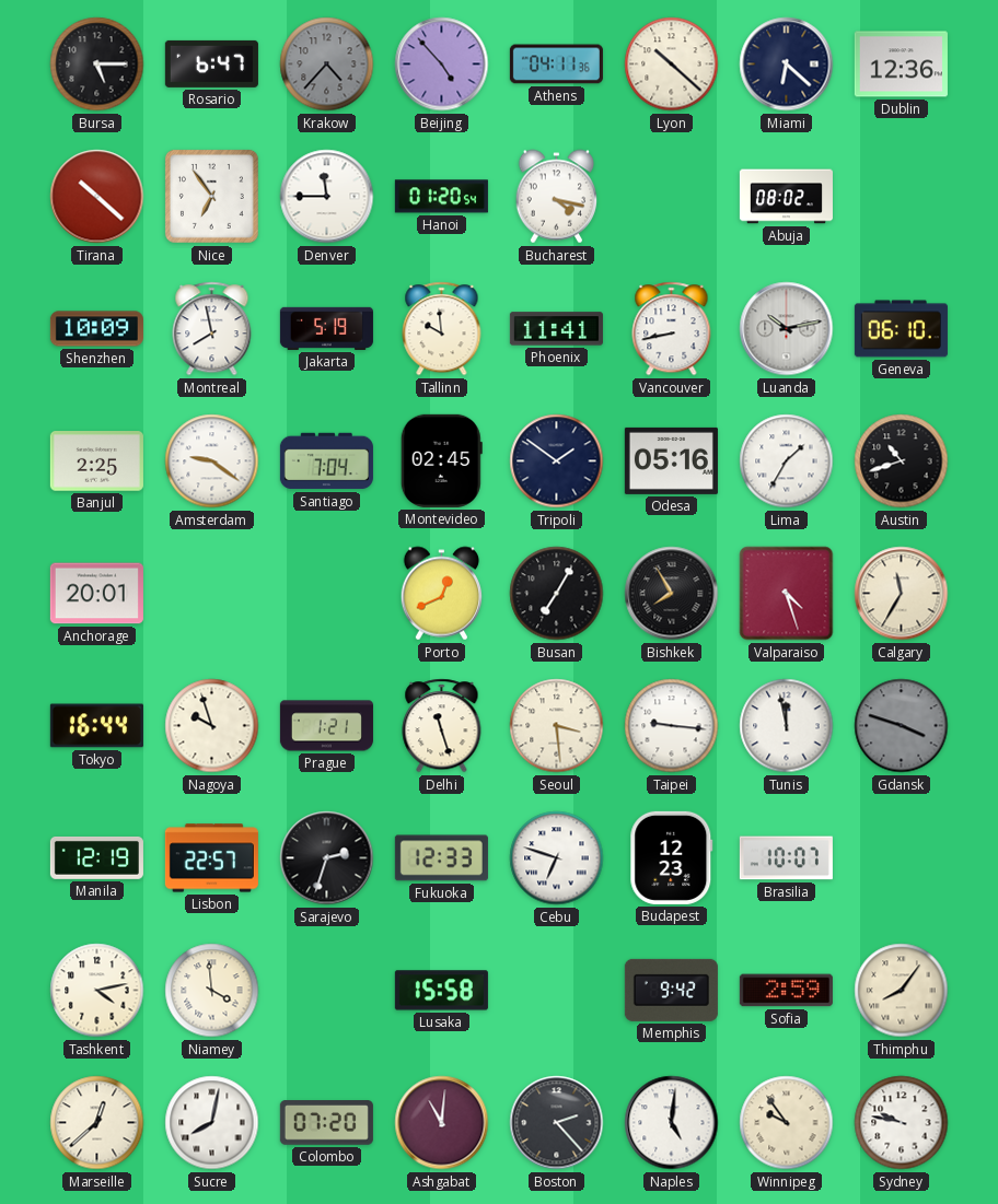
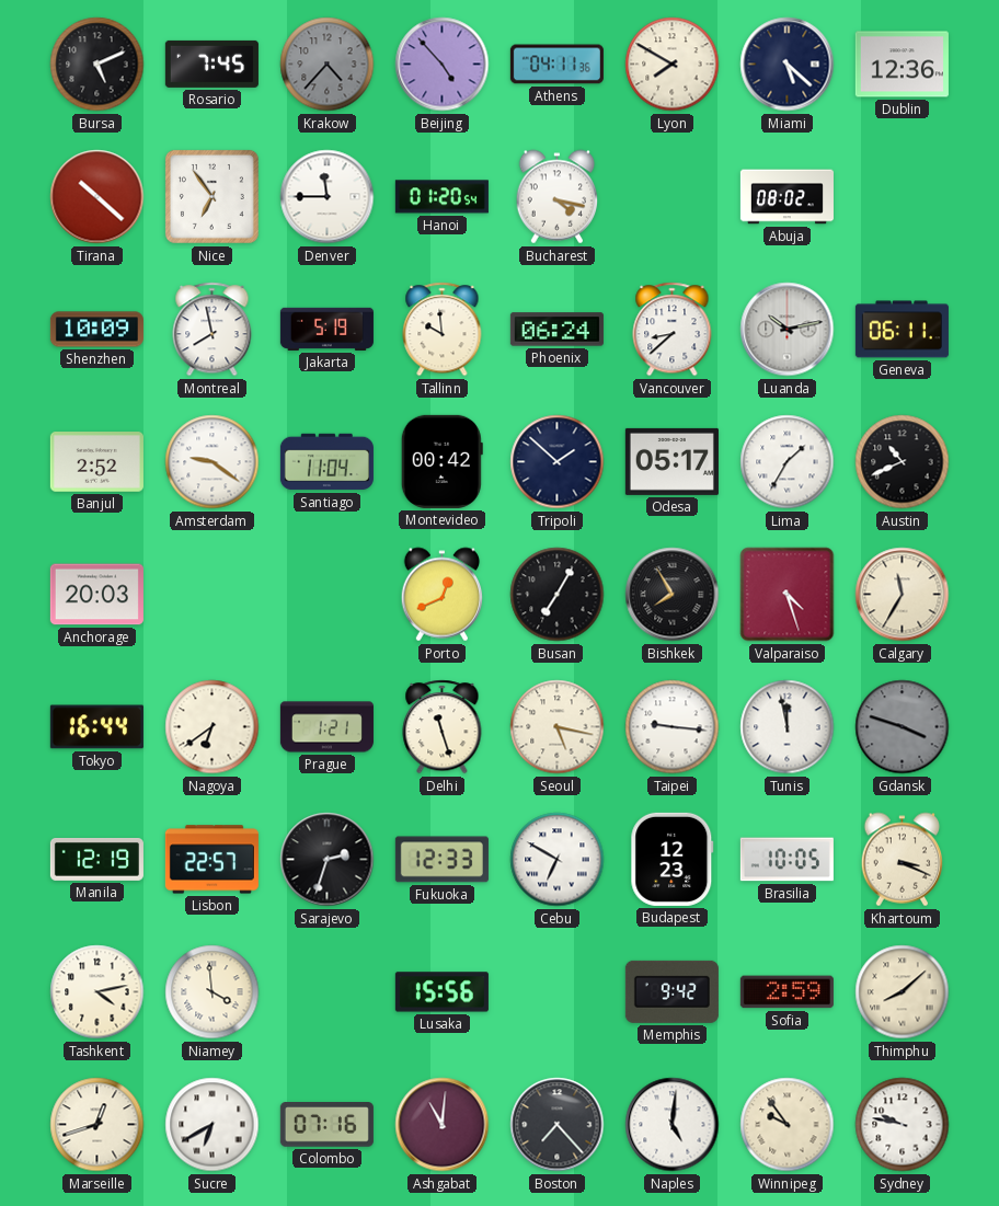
Bursa: 5:15 -> 5:11
Rosario: 6:47 -> 7:45
Lyon: 10:22 -> 7:50
Miami: 6:22 -> 5:22
Phoenix: 11:41 -> 06:24
Vancouver: 8:43 -> 8:38
Geneva: 06:10 -> 06:11
Banjul: 2:25 -> 2:52
Santiago: 7:04 -> 11:04
Montevideo: 02:45 -> 00:42
Tripoli: 1:51 -> 1:52
Odesa: 05:16 -> 05:17
Austin: 10:42 -> 10:41
Anchorage: 20:01 -> 20:03
Nagoya: 9:57 -> 6:39
Seoul: 3:29 -> 5:17
Cebu: 6:48 -> 6:50
Brasilia: 10:07 -> 10:05
Khartoum: none -> 3:19
Lusaka: 15:58 -> 15:56
Thimphu: 8:06 -> 8:08
Marseille: 12:38 -> 12:42
Sucre: 8:02 -> 6:40
Colombo: 07:20 -> 07:16
Boston: 2:23 -> 7:23
